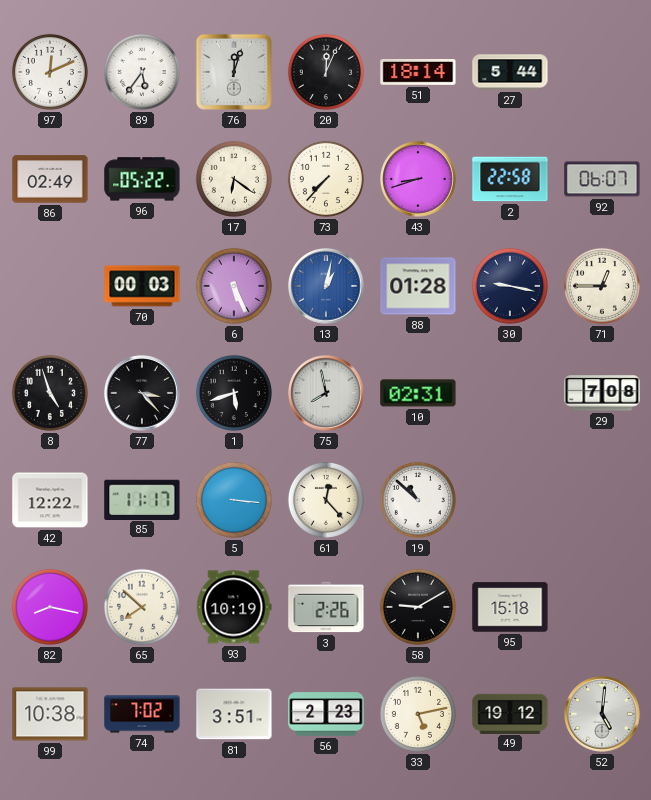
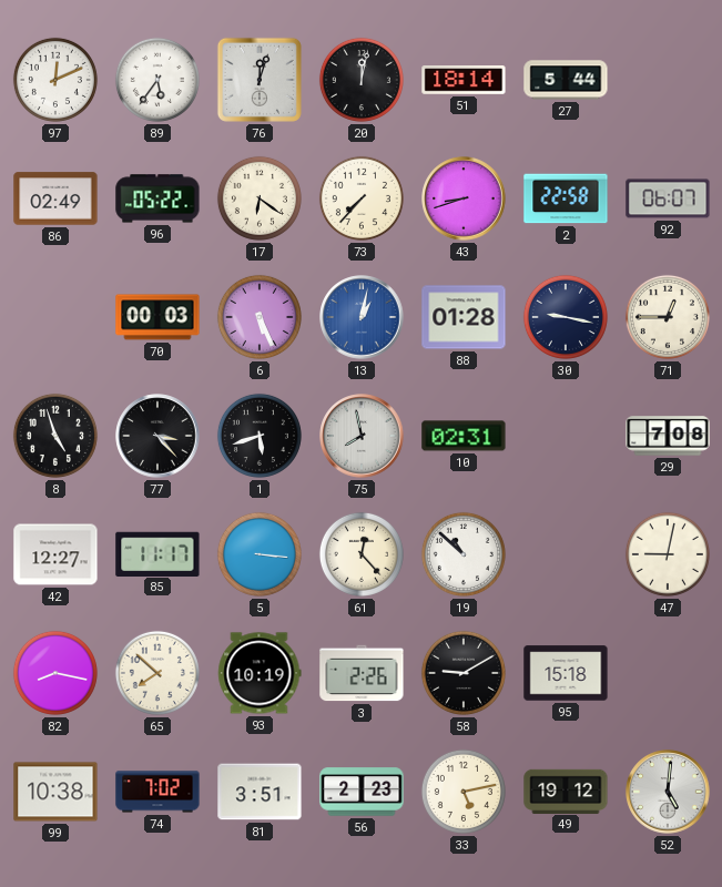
20: 12:04 -> 12:02
42: 12:22 -> 12:27
47: none -> 9:02
